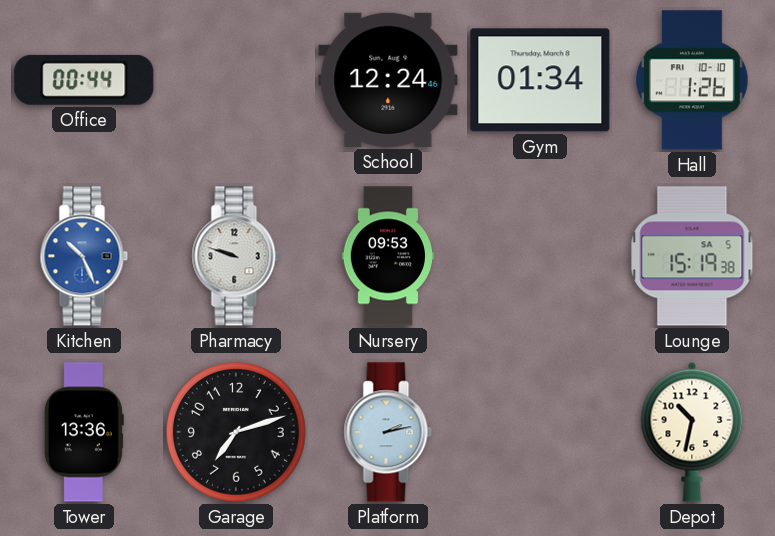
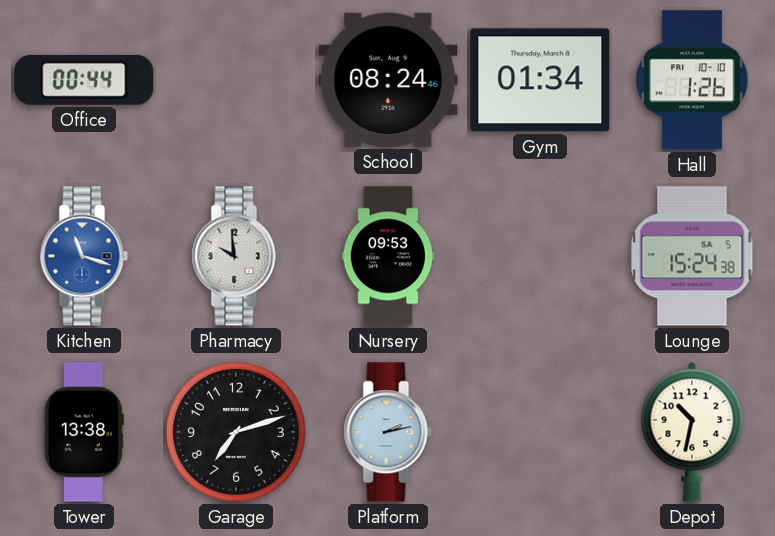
School: 12:24 -> 08:24
Kitchen: 10:26 -> 11:18
Pharmacy: 9:48 -> 9:59
Lounge: 15:19 -> 15:24
Tower: 13:36 -> 13:38
